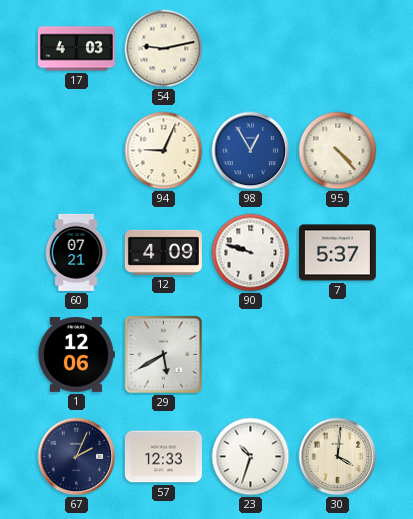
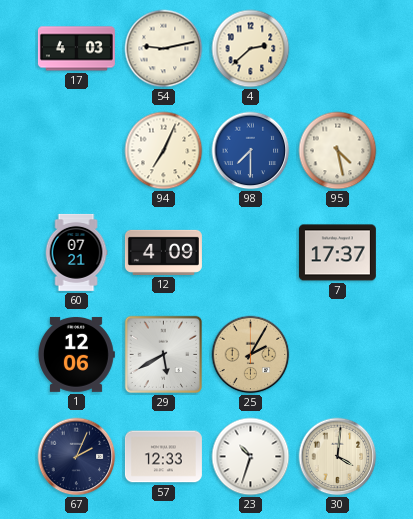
4: none -> 2:38
94: 9:04 -> 7:04
98: 12:55 -> 7:30
95: 4:23 -> 4:28
90: 9:48 -> none
7: 5:37 -> 17:37
25: none -> 2:05
